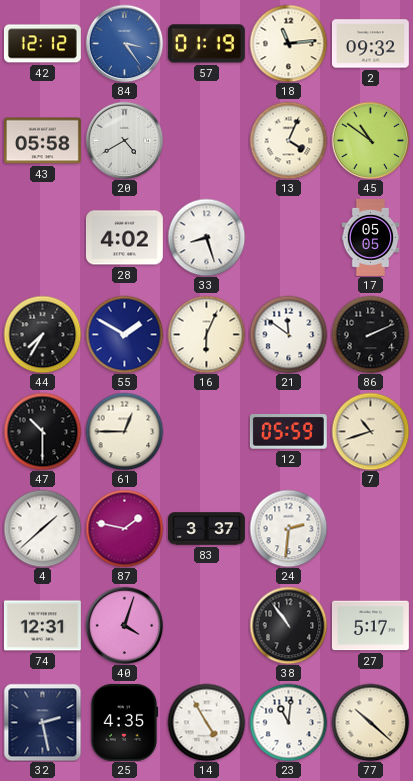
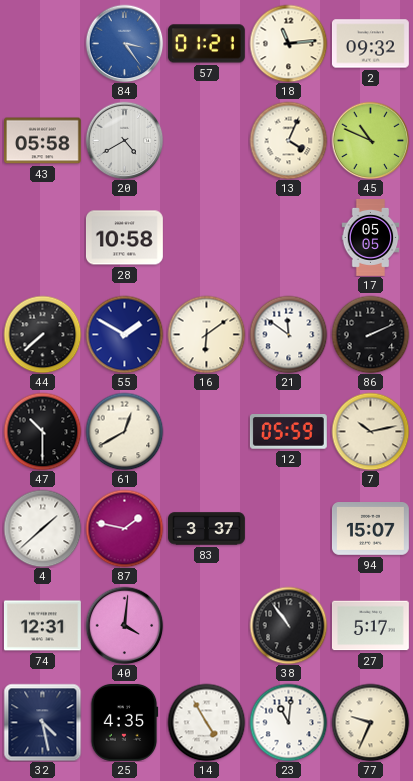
42: 12:12 -> none
57: 01:19 -> 01:21
45: 10:51 -> 10:49
28: 4:02 -> 10:58
33: 8:27 -> none
44: 7:35 -> 7:38
16: 6:04 -> 6:09
61: 12:45 -> 12:40
7: 10:42 -> 10:13
24: 2:31 -> none
94: none -> 15:07
40: 4:03 -> 4:01
32: 2:28 -> 4:28
77: 10:22 -> 9:34
